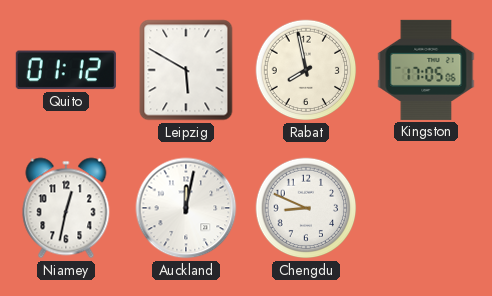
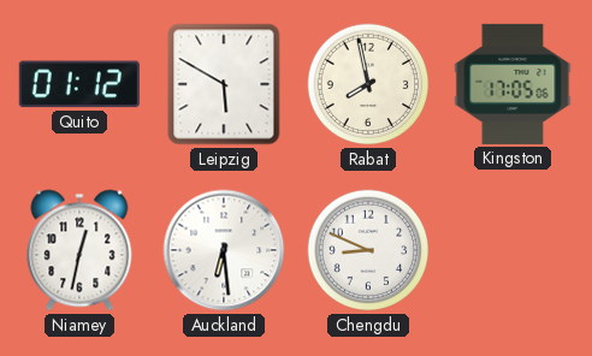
Auckland: 12:02 -> 6:29
